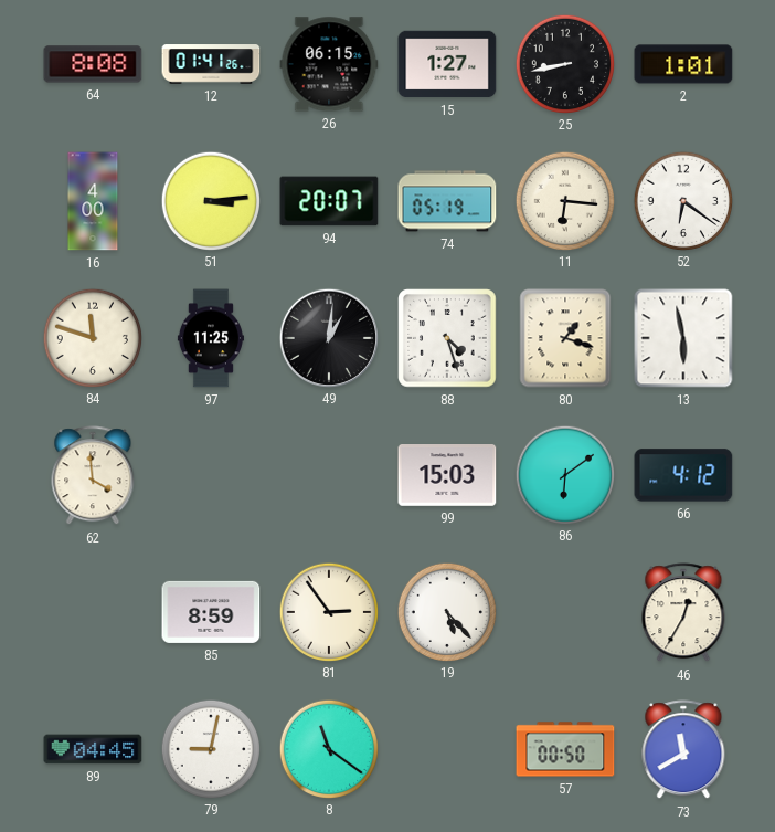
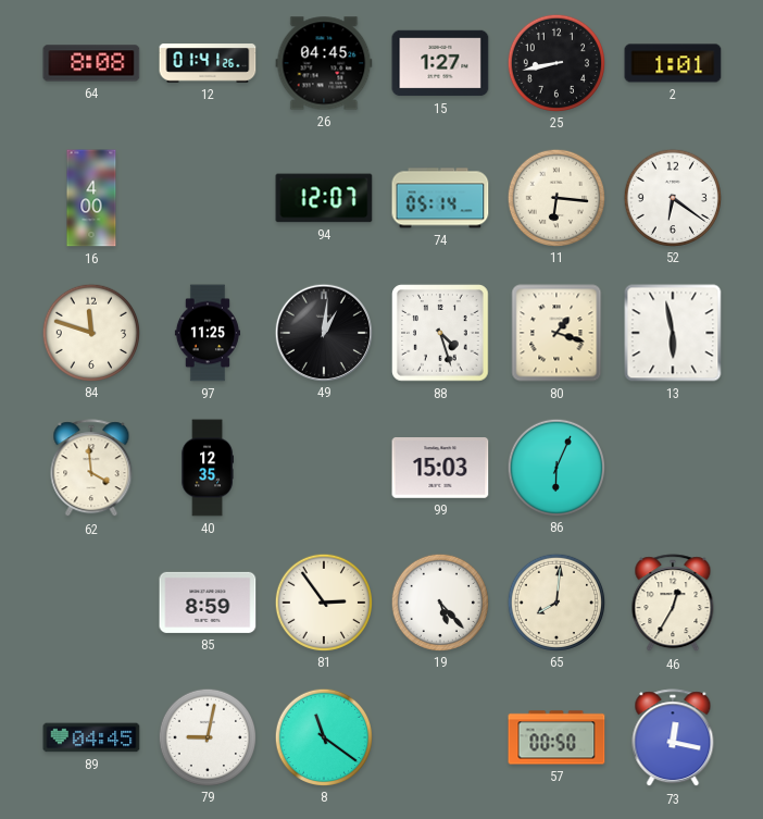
26: 06:15 -> 04:45
51: 3:14 -> none
94: 20:07 -> 12:07
74: 05:19 -> 05:14
40: none -> 12:35
86: 6:09 -> 6:04
66: 4:12 -> none
65: none -> 8:01
73: 11:40 -> 12:17
